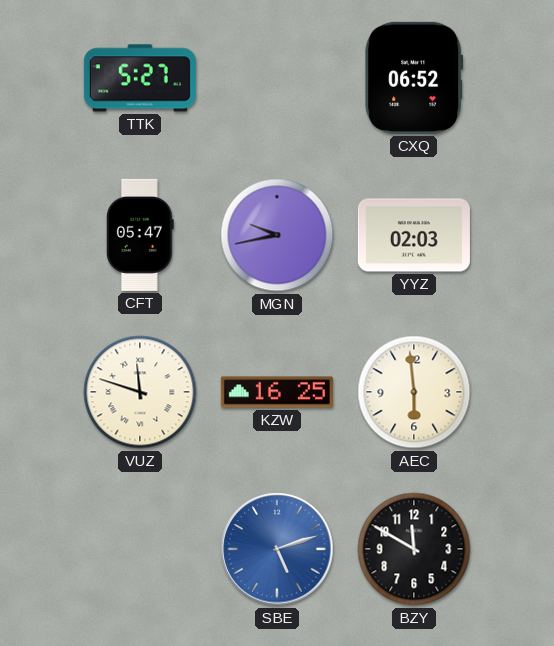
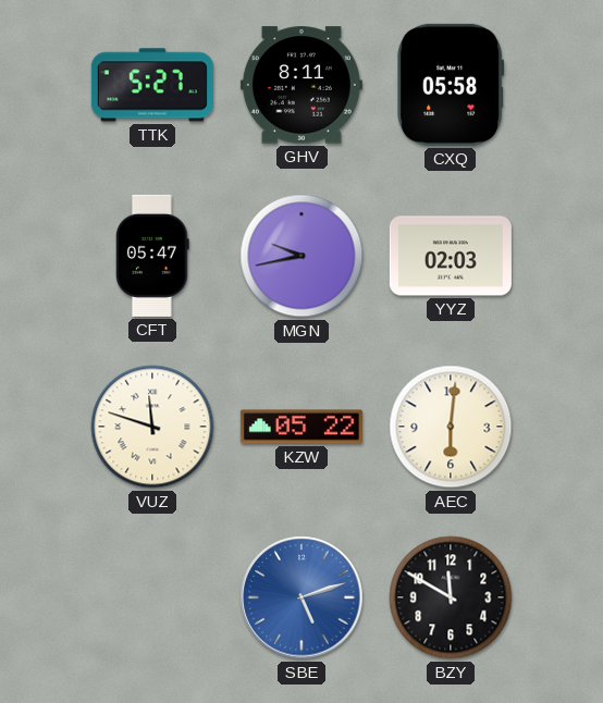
GHV: none -> 8:11
CXQ: 06:52 -> 05:58
KZW: 16:25 -> 05:22
AEC: 5:59 -> 6:01
